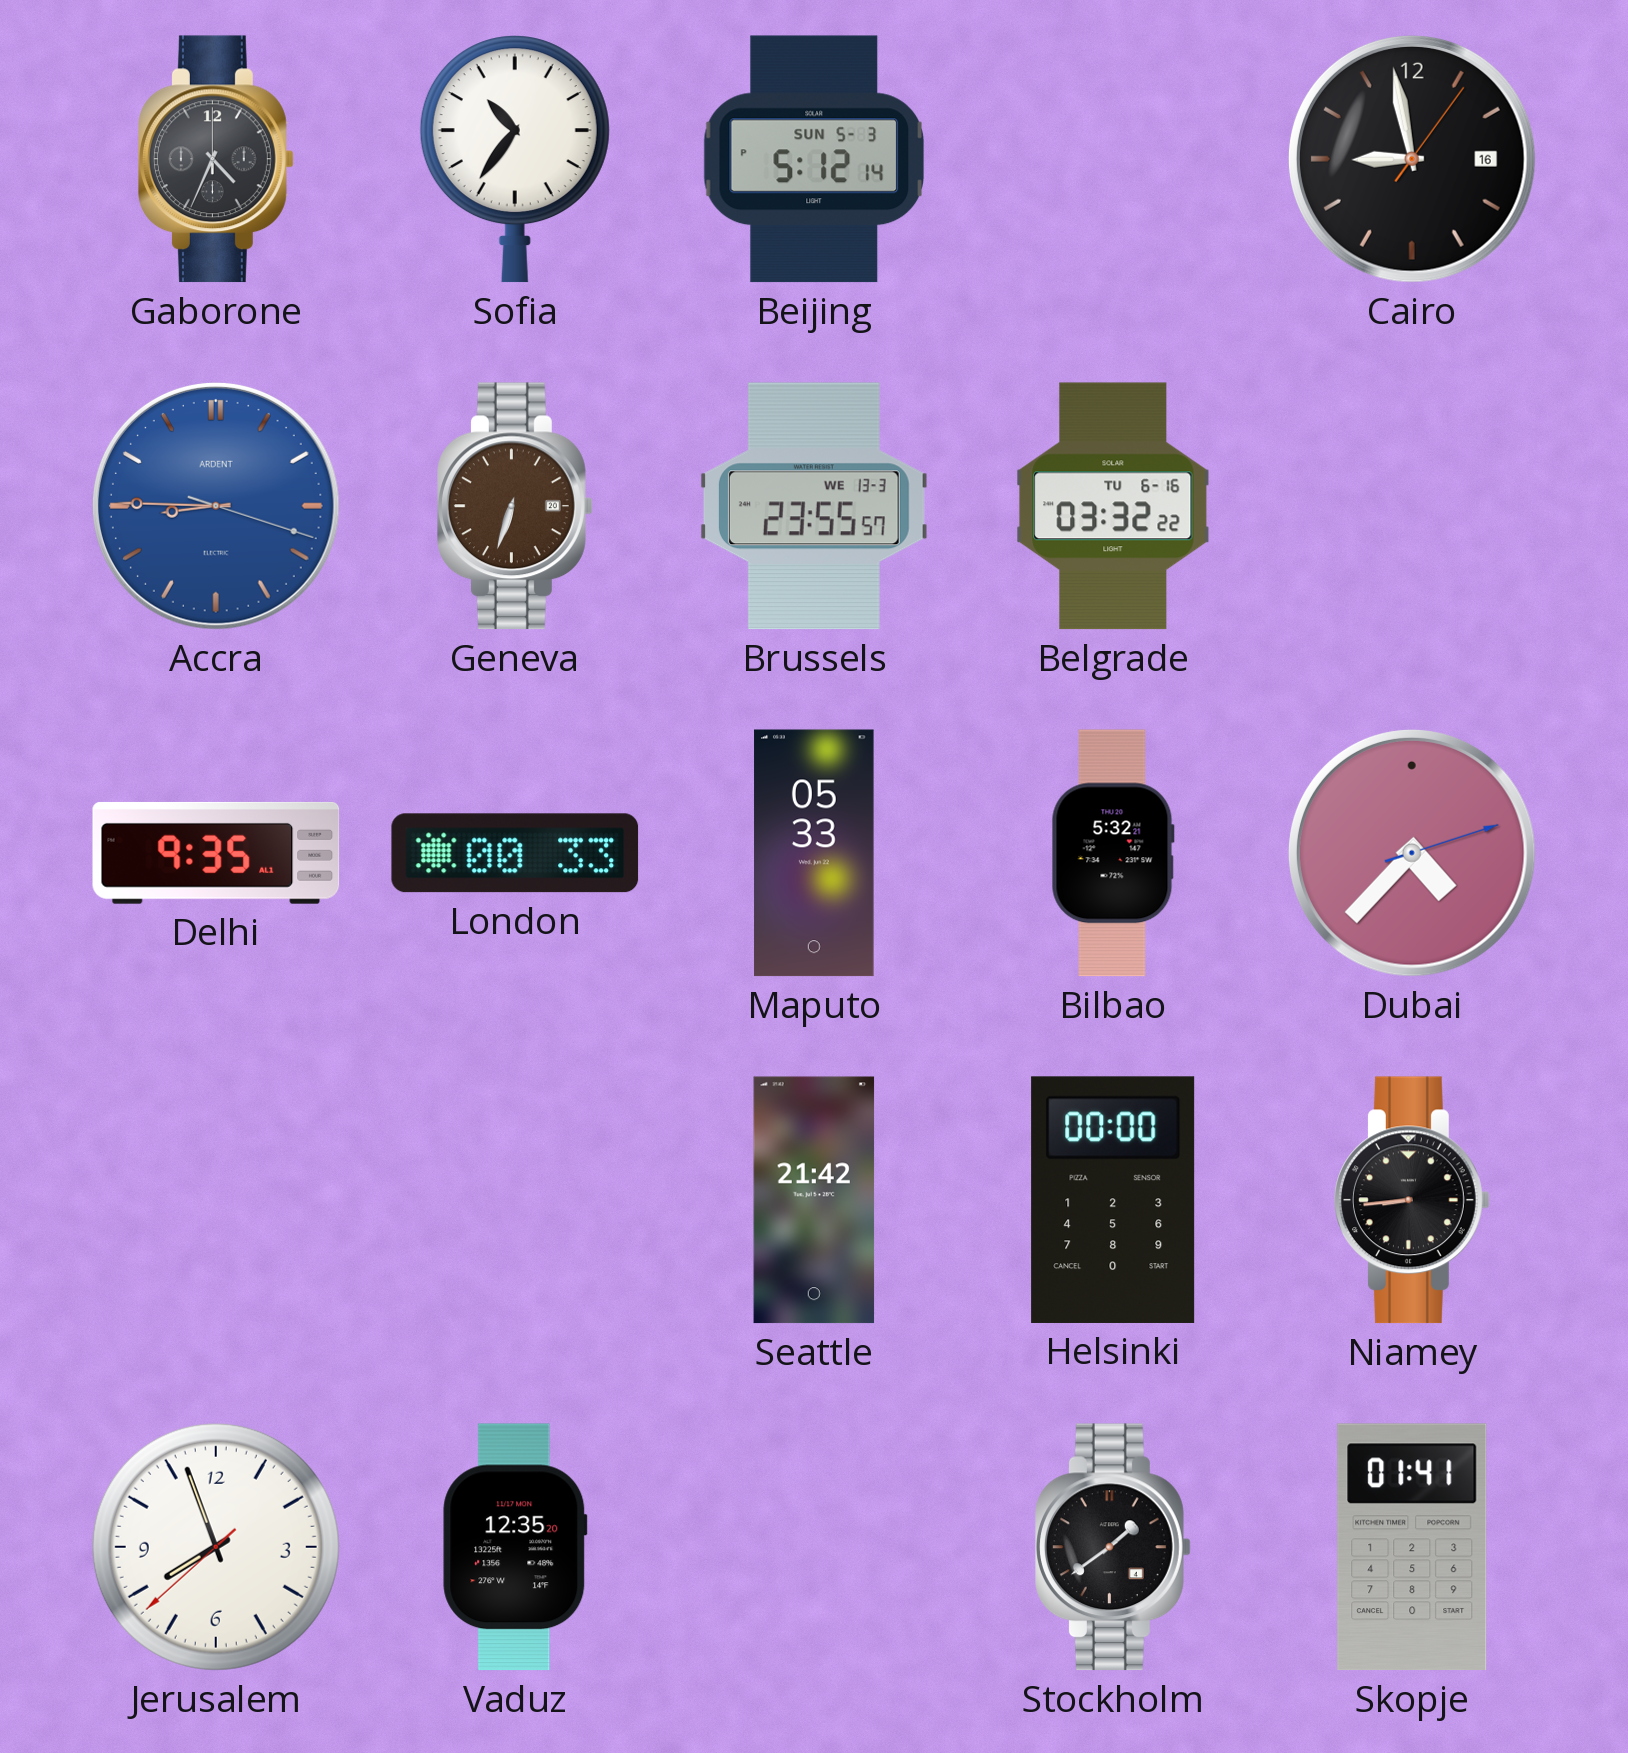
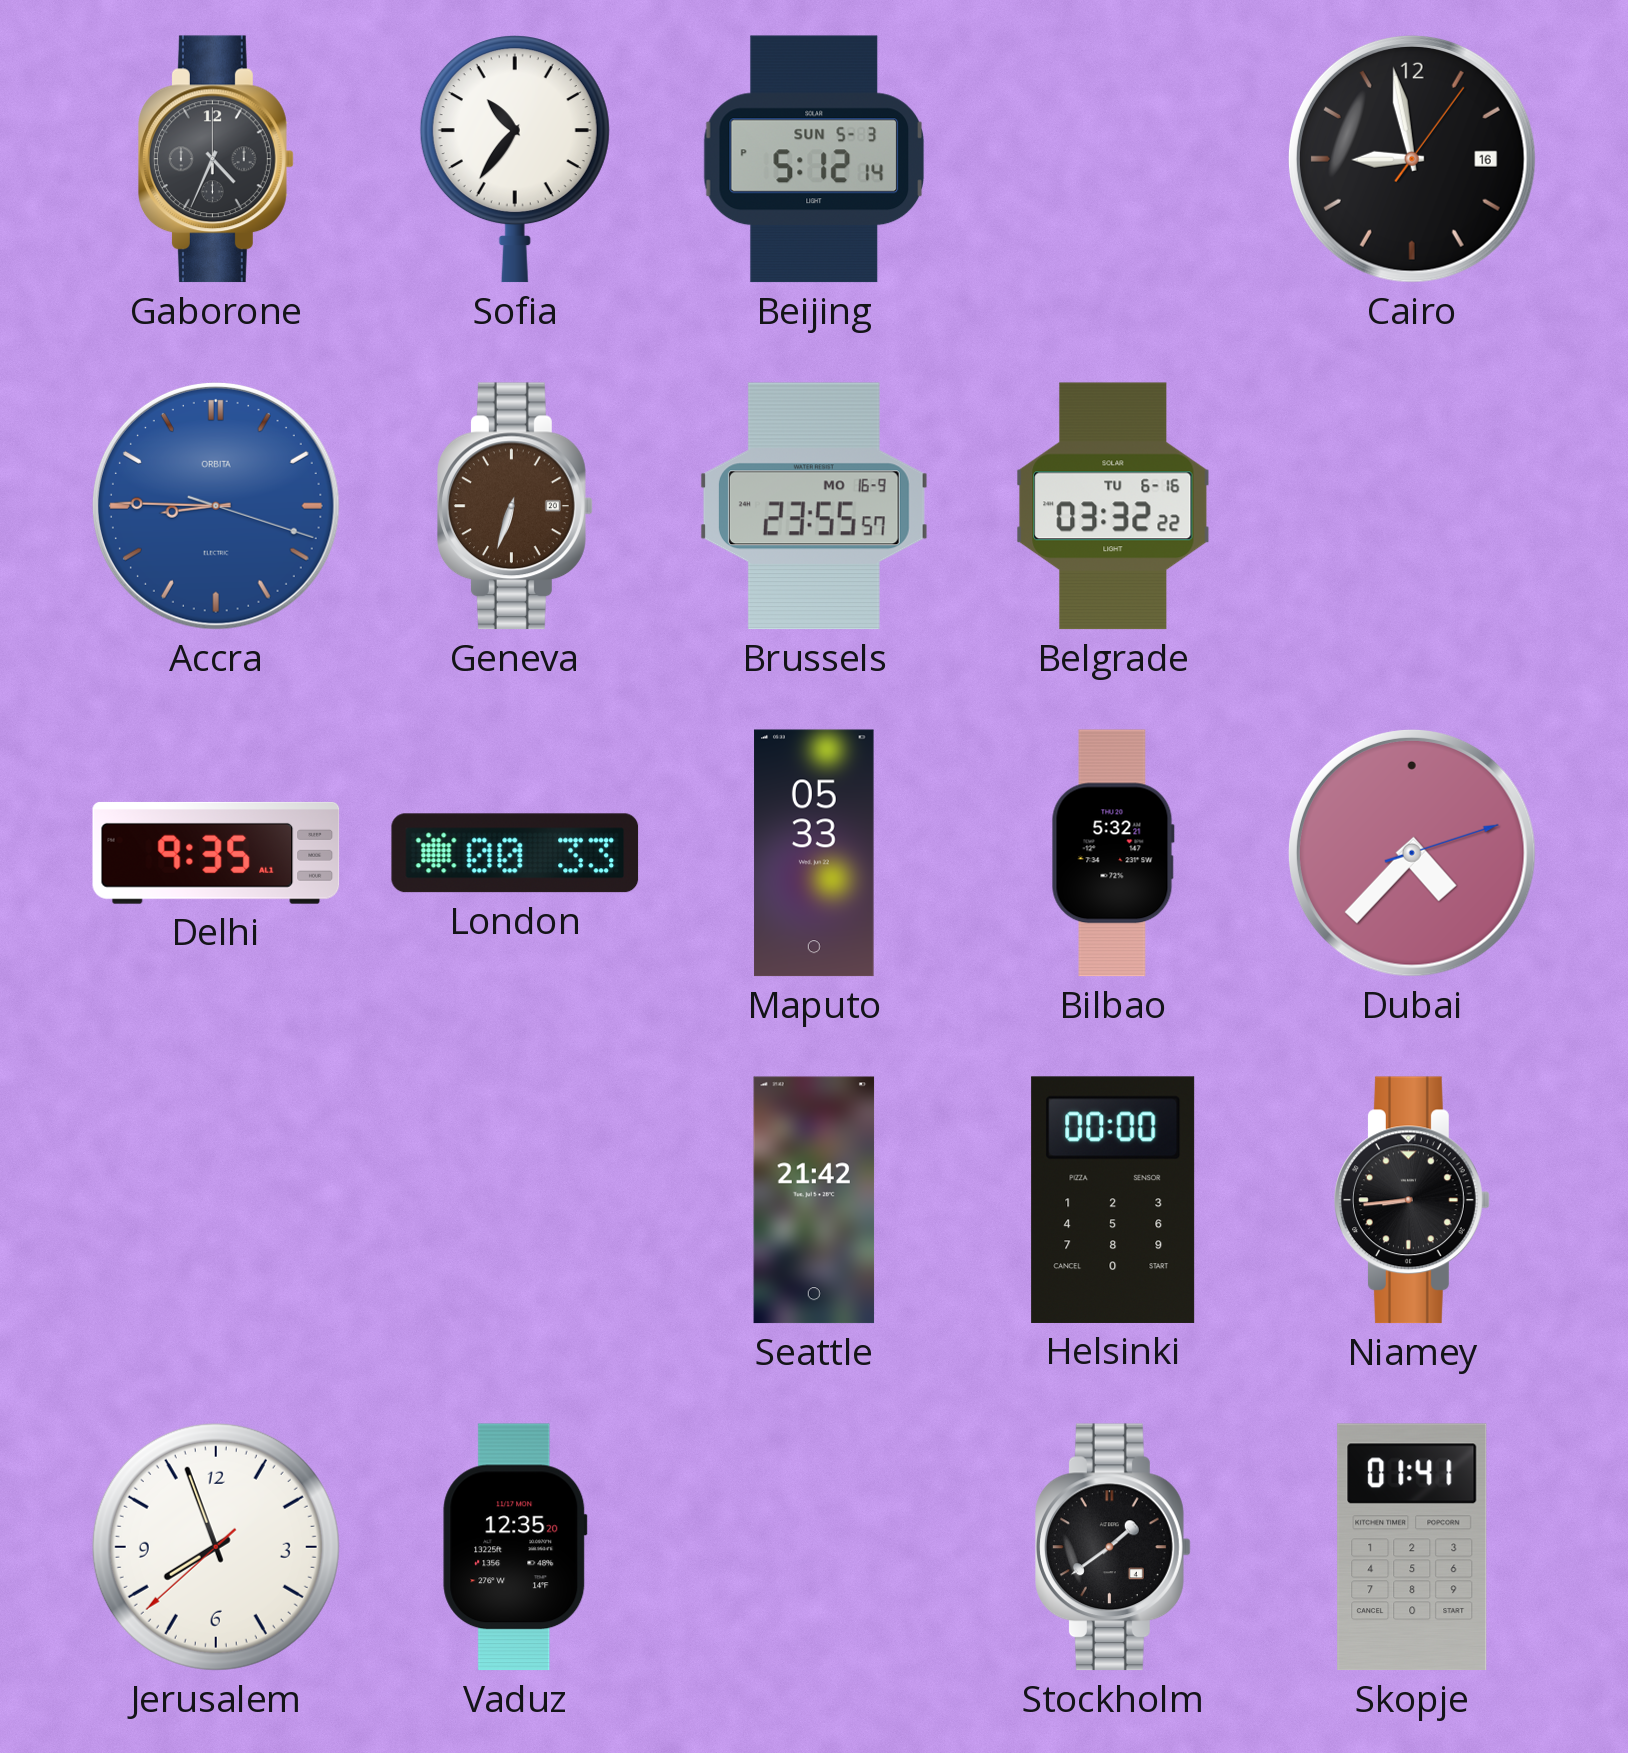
Accra brand: ARDENT -> ORBITA
Brussels date: WE 13-3 -> MO 16-9
